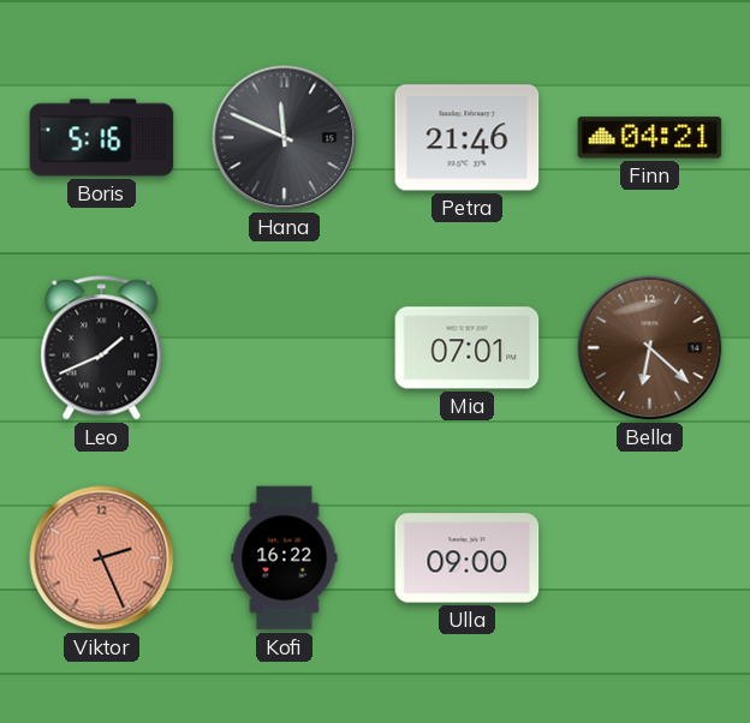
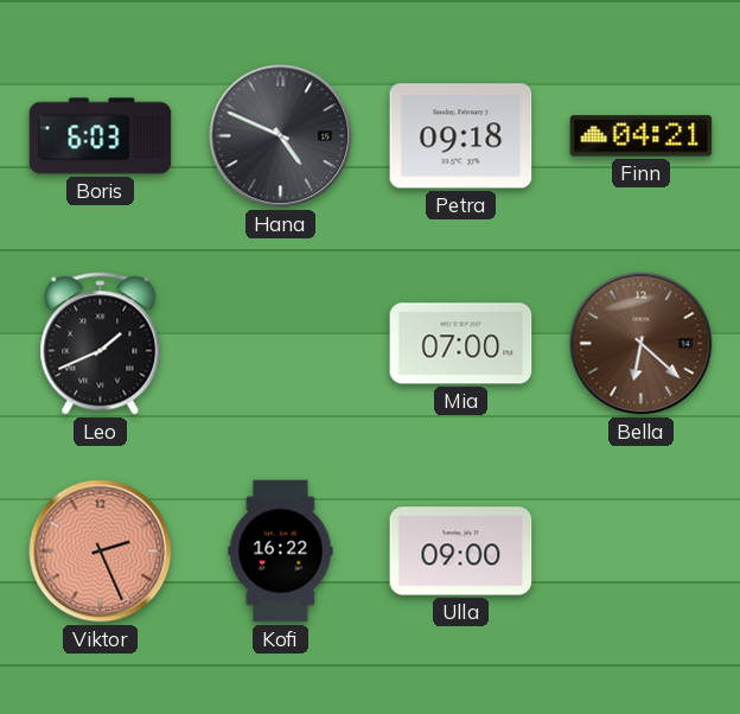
Boris: 5:16 -> 6:03
Hana: 11:49 -> 4:49
Petra: 21:46 -> 09:18
Mia: 07:01 -> 07:00
